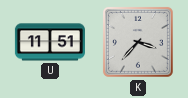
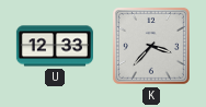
U: 11:51 -> 12:33
